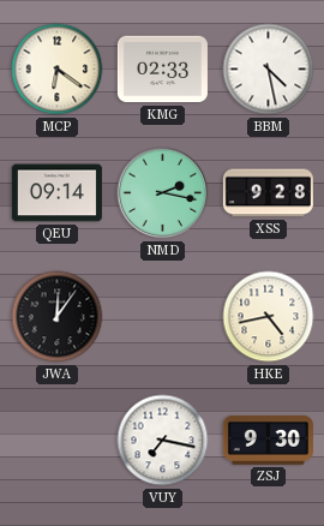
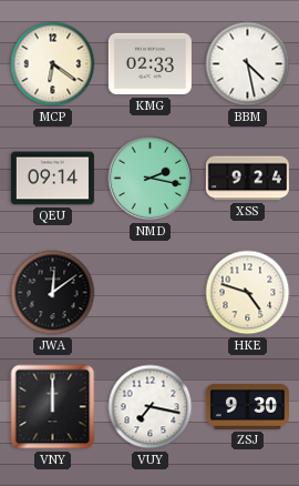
XSS: 9:28 -> 9:24
JWA: 12:06 -> 12:09
HKE: 4:43 -> 4:48
VNY: none -> 12:00
